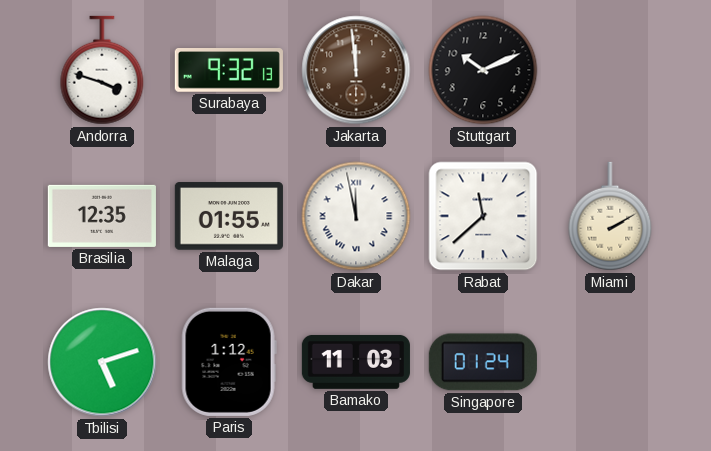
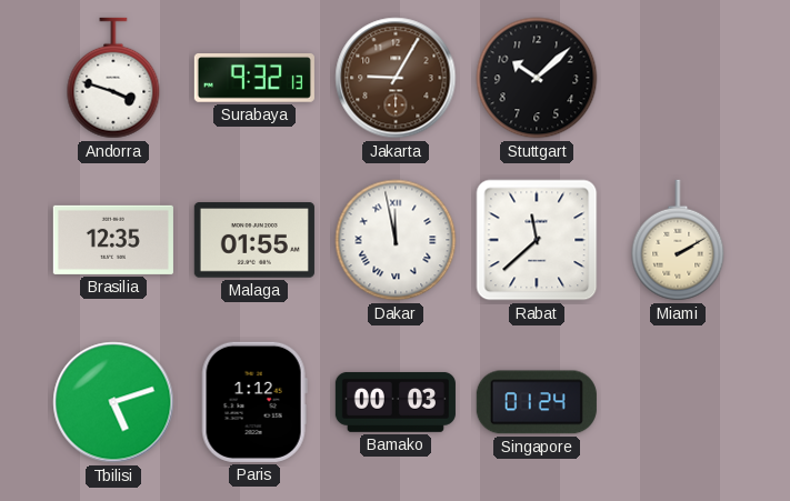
Jakarta: 11:59 -> 9:05
Stuttgart: 10:11 -> 10:08
Bamako: 11:03 -> 00:03
